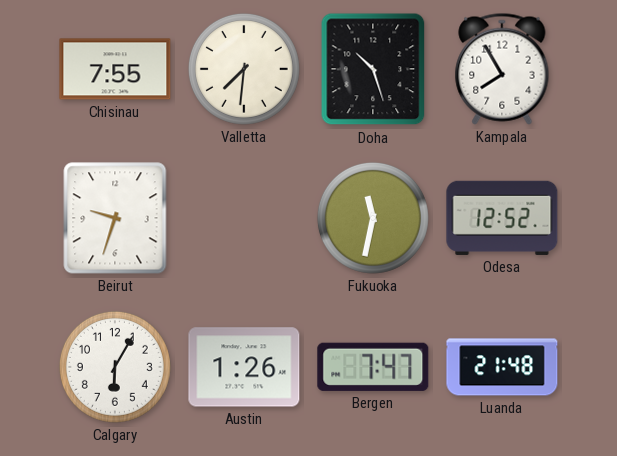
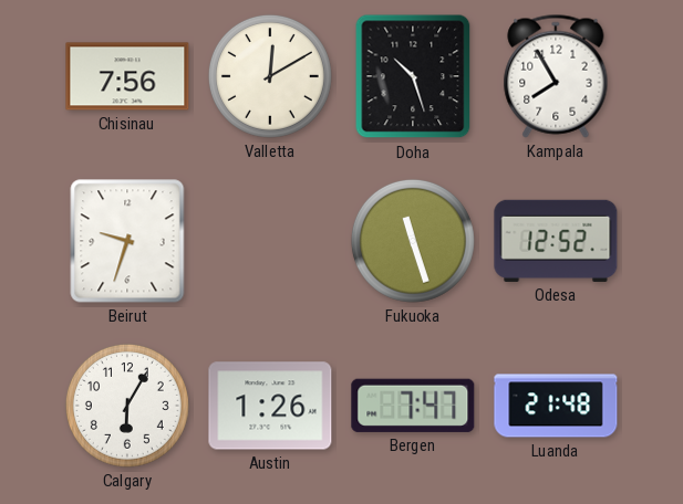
Chisinau: 7:55 -> 7:56
Valletta: 7:31 -> 12:10
Fukuoka: 11:32 -> 11:27
